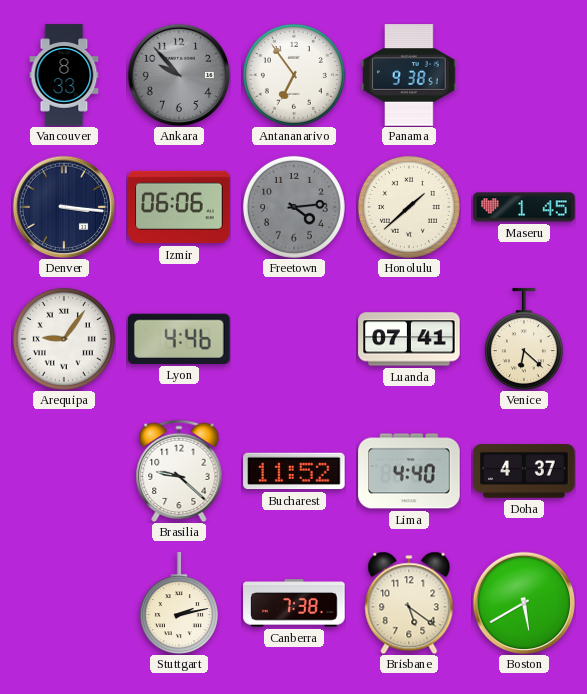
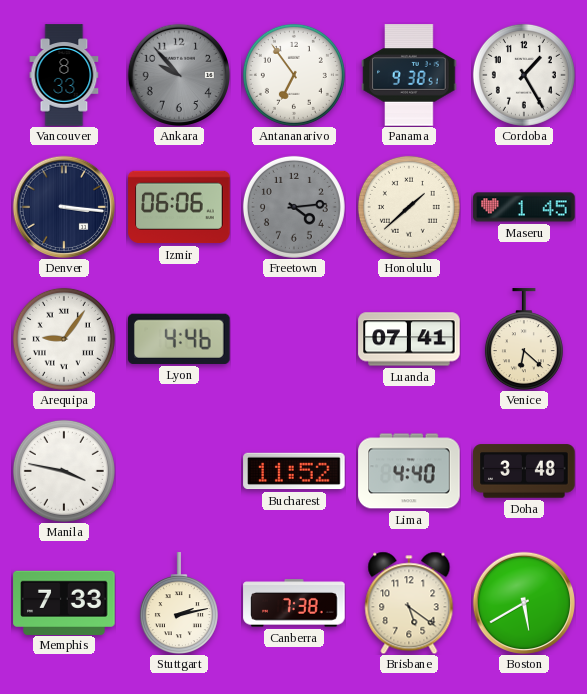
Cordoba: none -> 1:25
Manila: none -> 3:47
Brasilia: 9:22 -> none
Doha: 4:37 -> 3:48
Memphis: none -> 7:33
